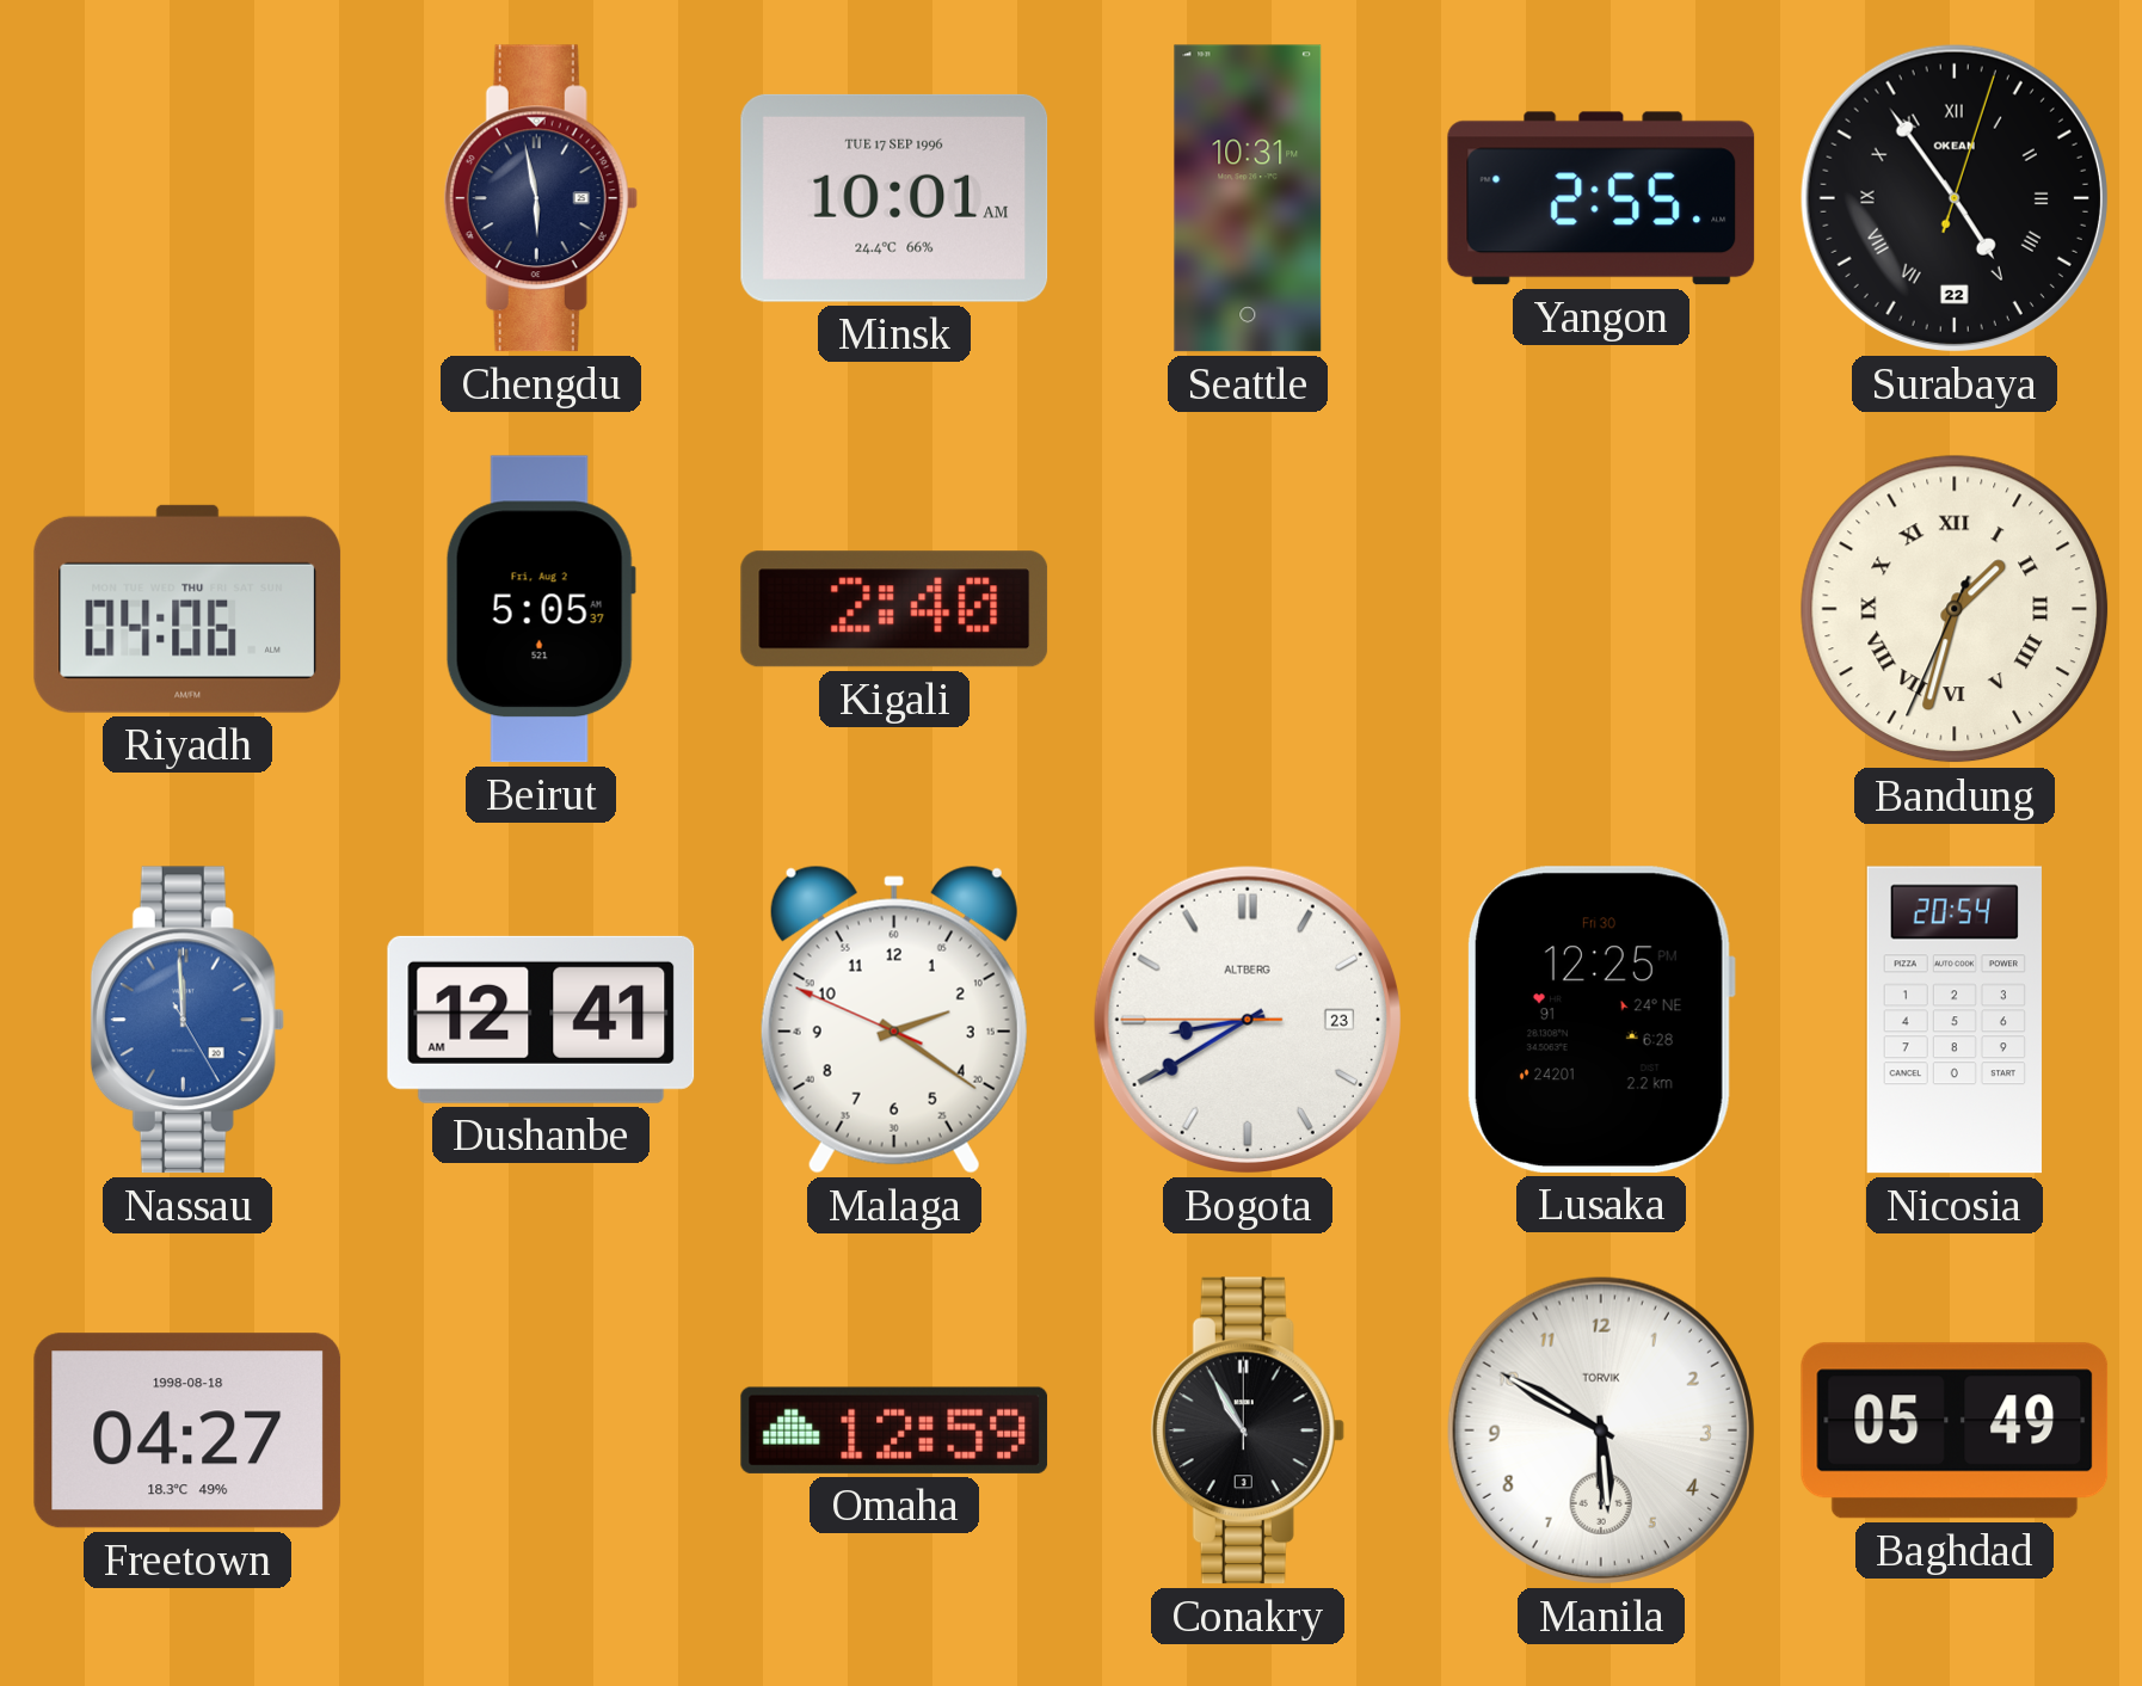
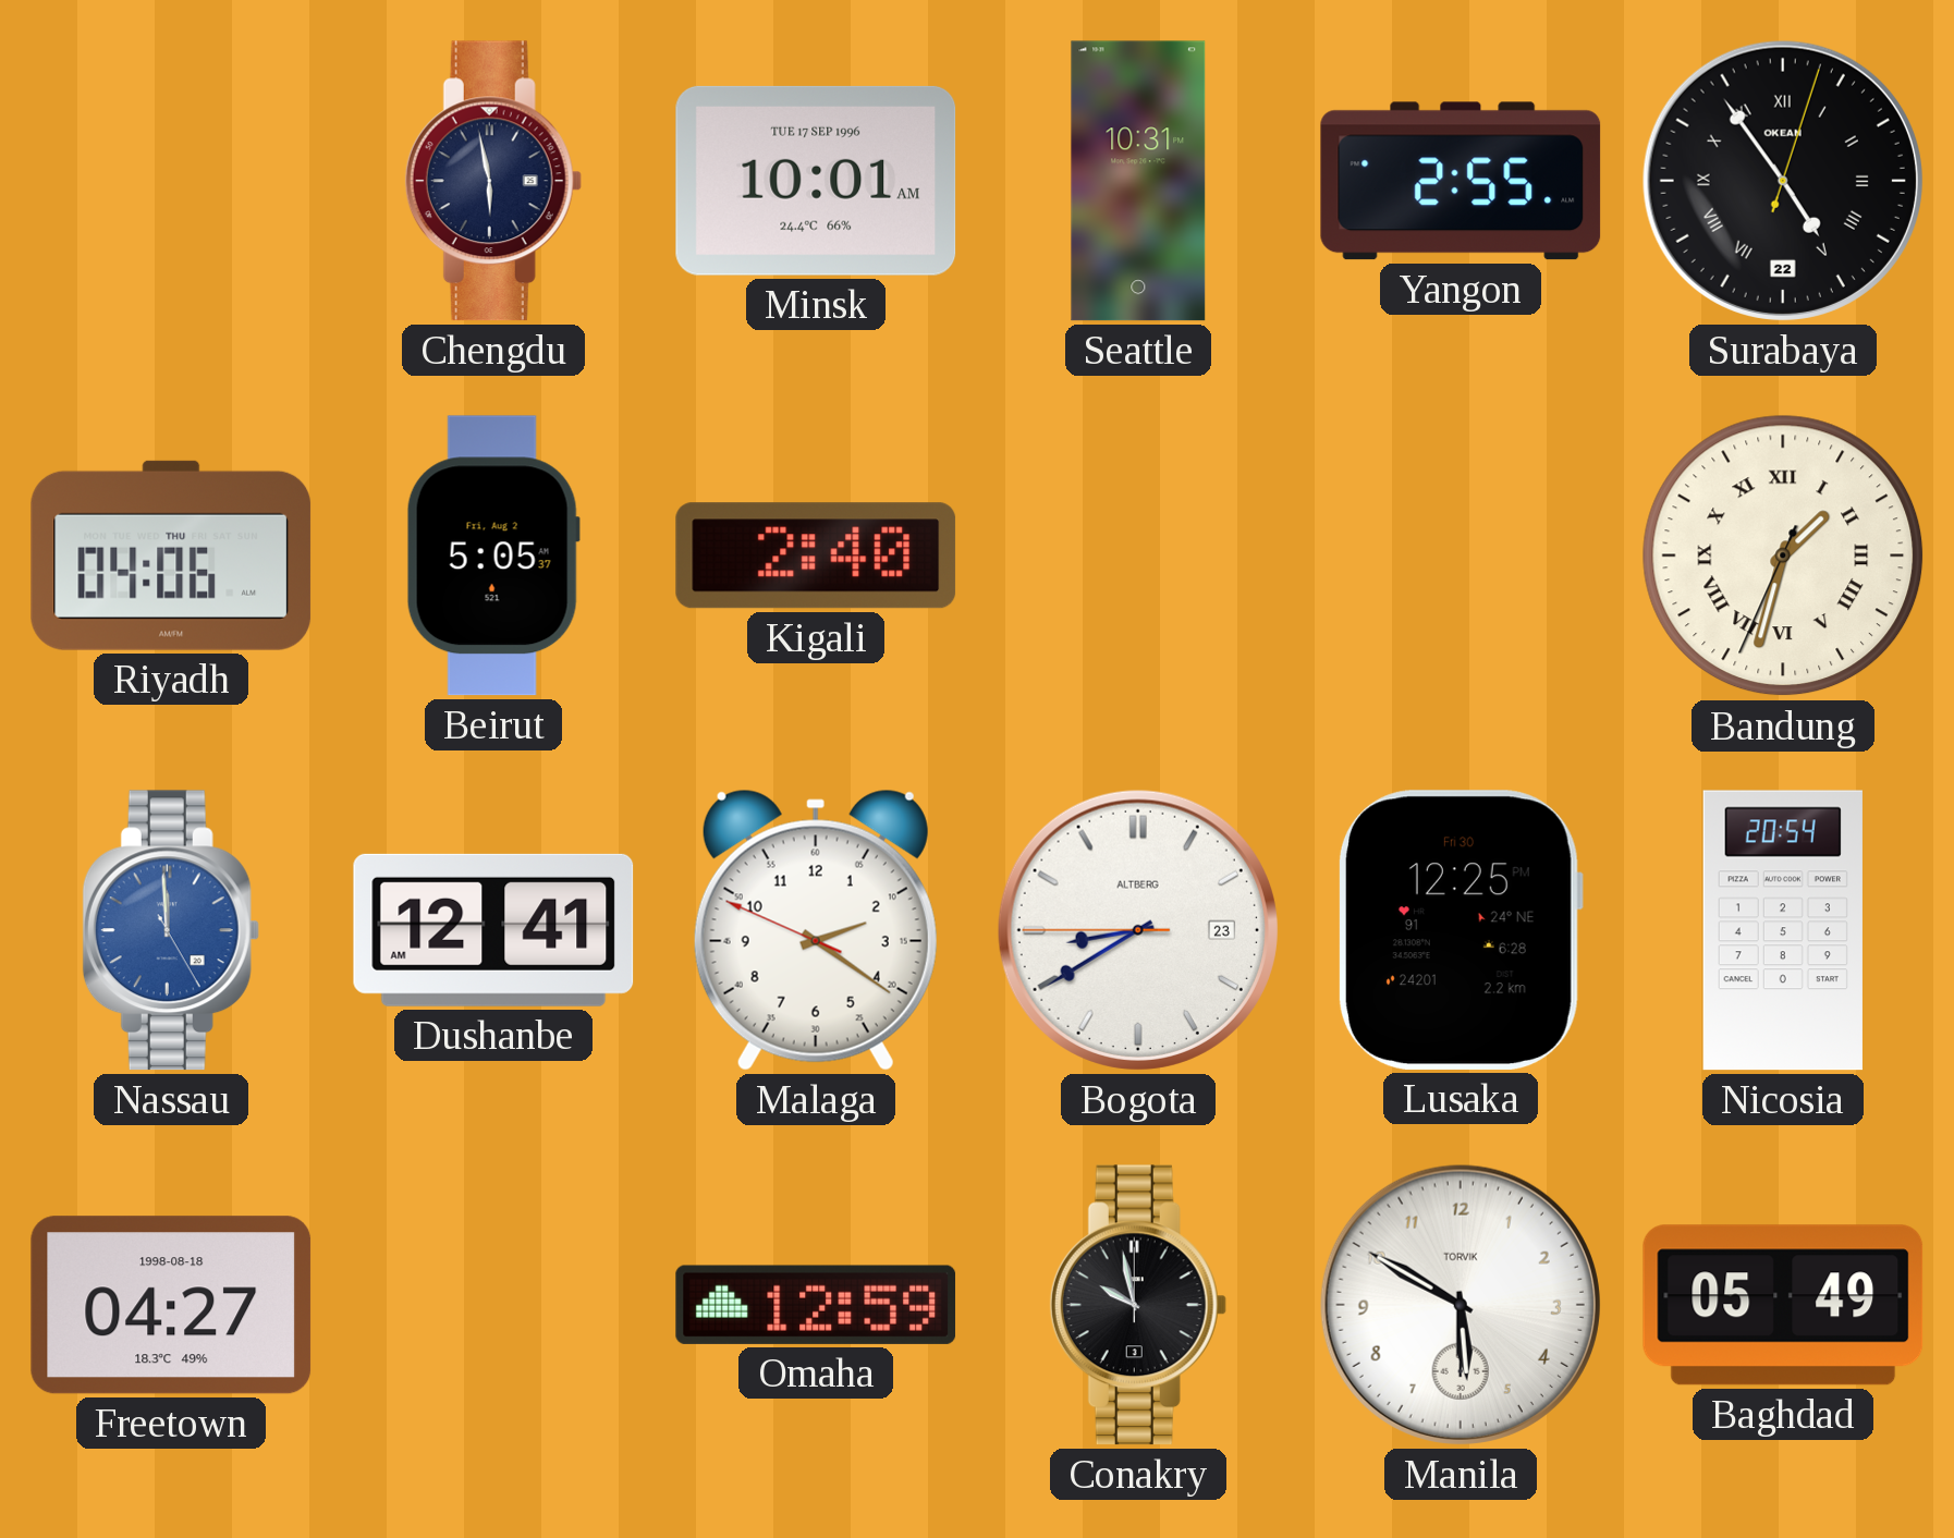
Conakry: 10:55 -> 9:58
